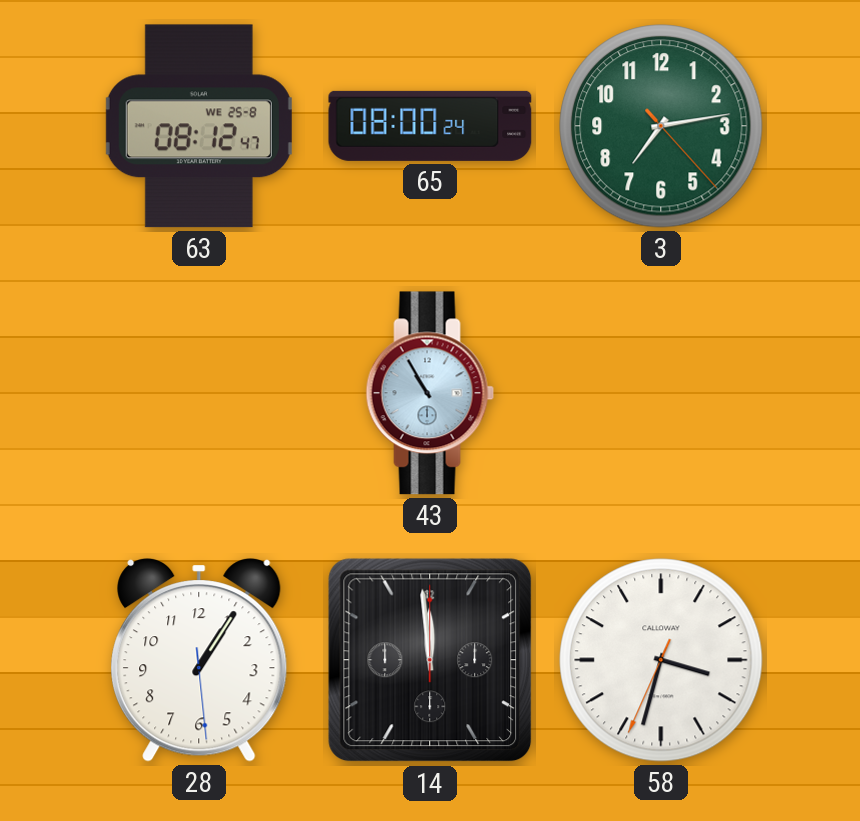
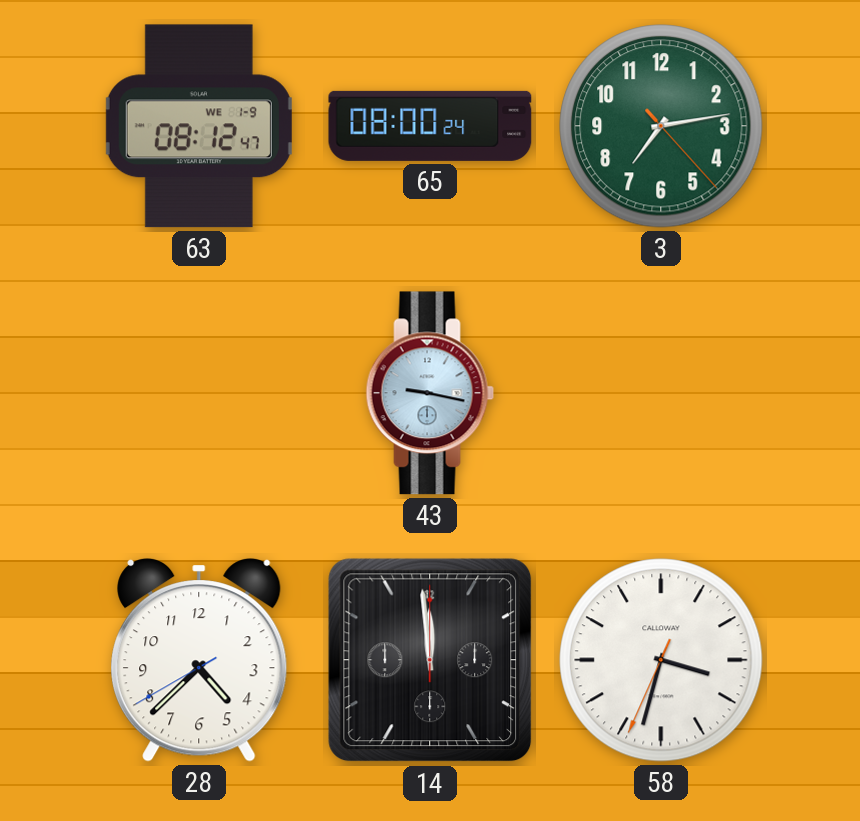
63 date: WE 25-8 -> WE 1-9
43: 10:55 -> 9:17
28: 1:05 -> 4:37
